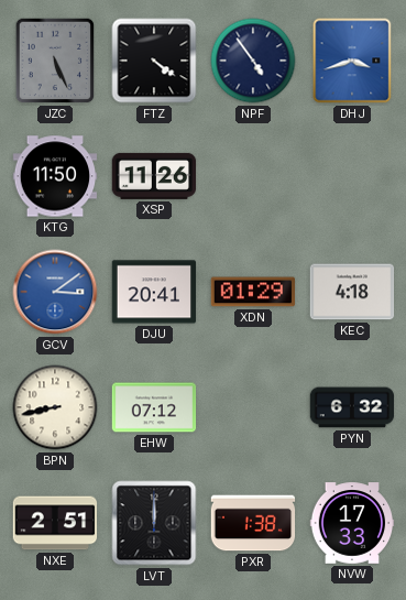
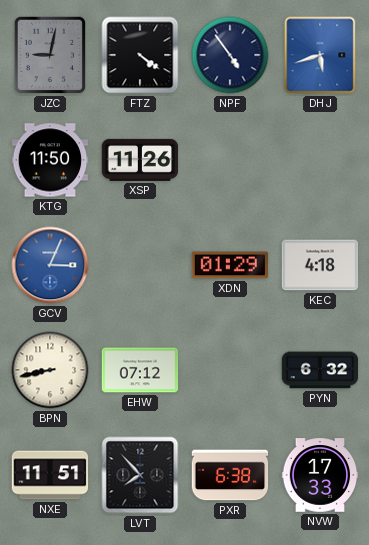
JZC: 5:26 -> 9:02
DHJ: 3:42 -> 5:42
GCV: 3:09 -> 3:04
DJU: 20:41 -> none
NXE: 2:51 -> 11:51
LVT: 12:00 -> 7:53
PXR: 1:38 -> 6:38
